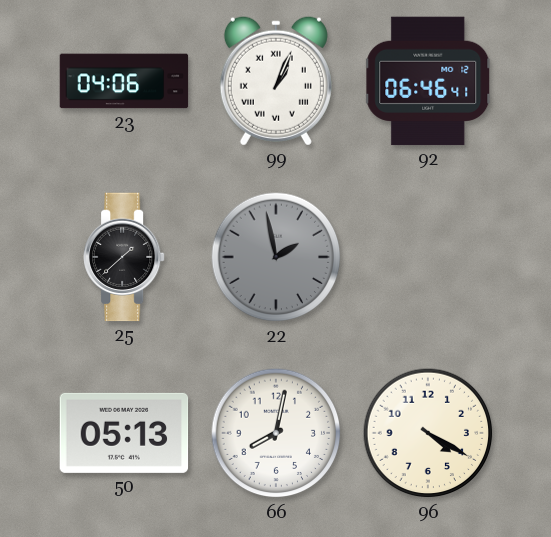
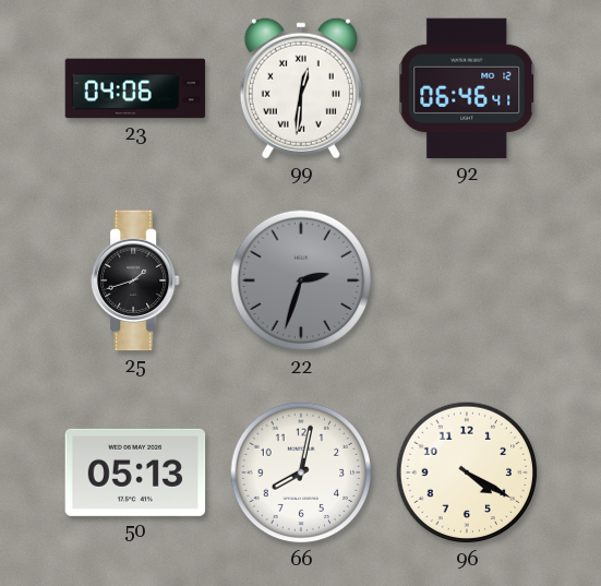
99: 1:04 -> 12:31
25: 1:38 -> 1:42
22: 1:58 -> 2:33
